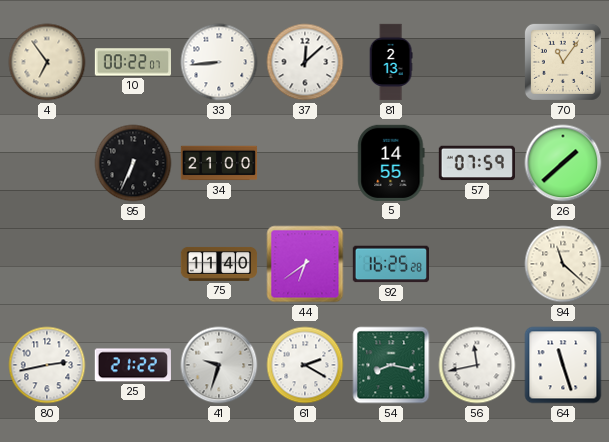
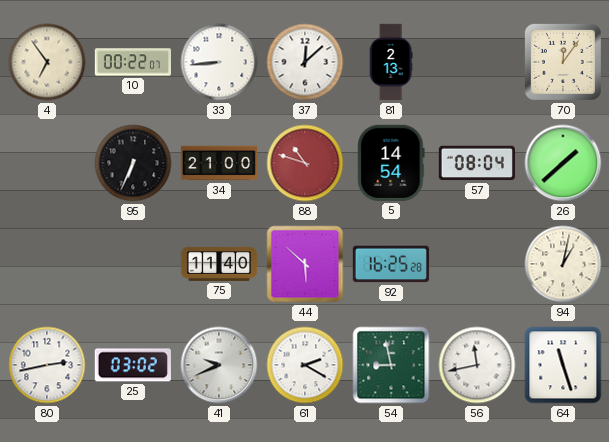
70: 11:06 -> 12:06
88: none -> 10:48
5: 14:55 -> 14:54
57: 07:59 -> 08:04
44: 6:39 -> 5:52
94: 11:22 -> 1:02
25: 21:22 -> 03:02
41: 9:33 -> 9:41
54: 8:17 -> 8:58
